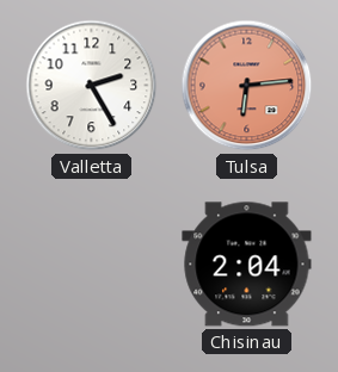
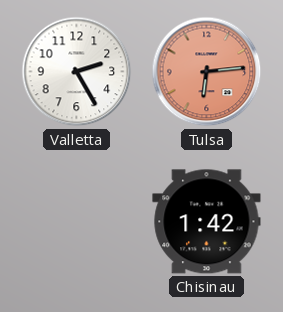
Chisinau: 2:04 -> 1:42
